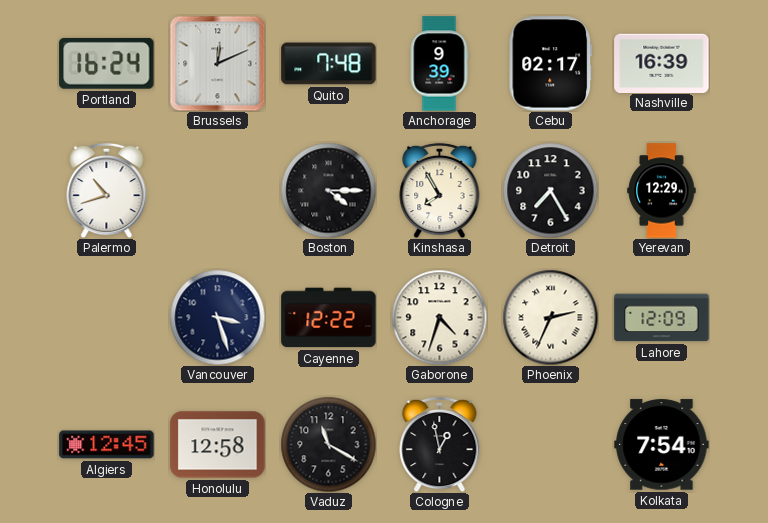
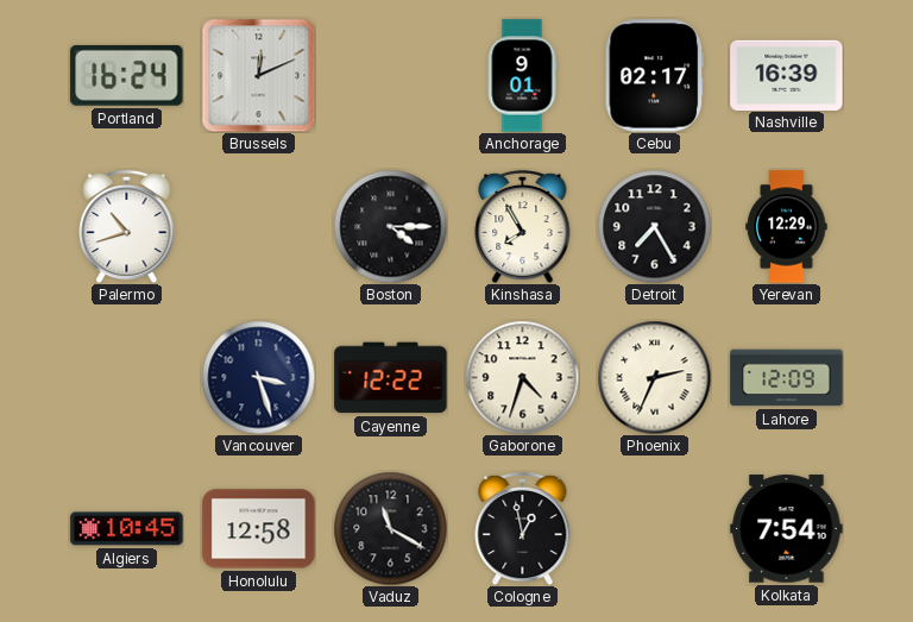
Quito: 7:48 -> none
Anchorage: 9:39 -> 9:01
Algiers: 12:45 -> 10:45
